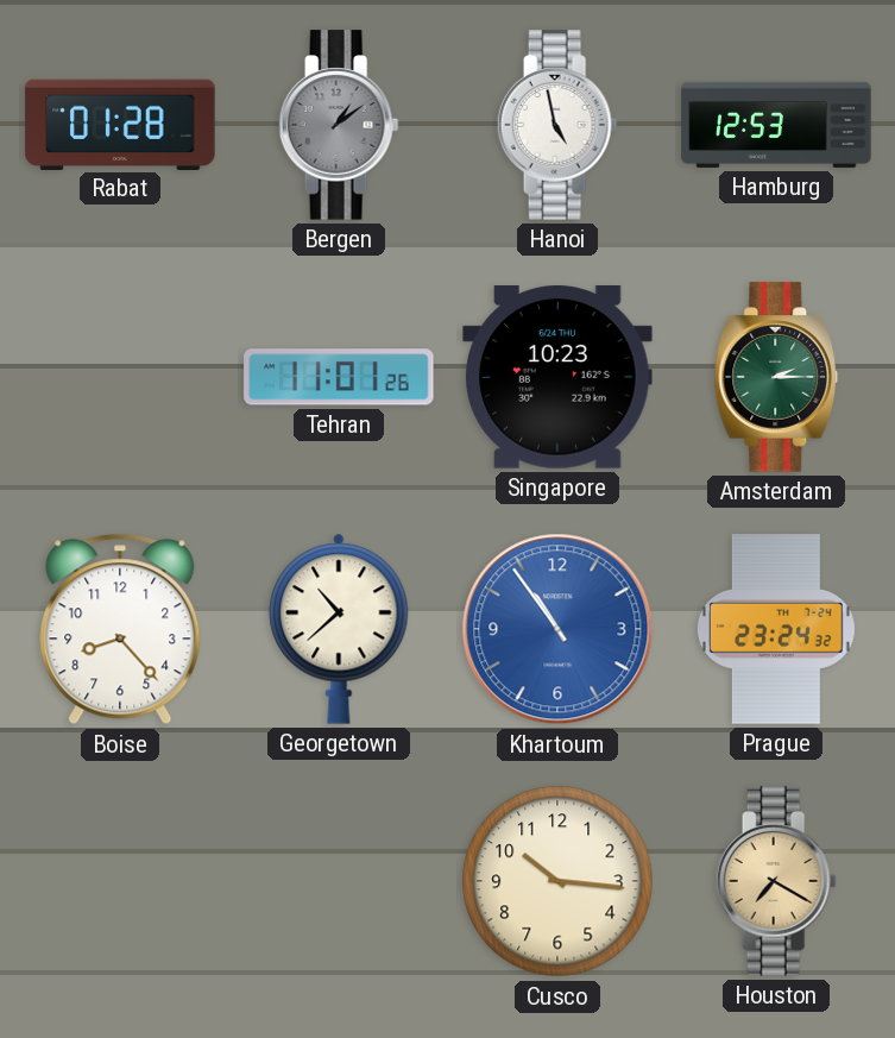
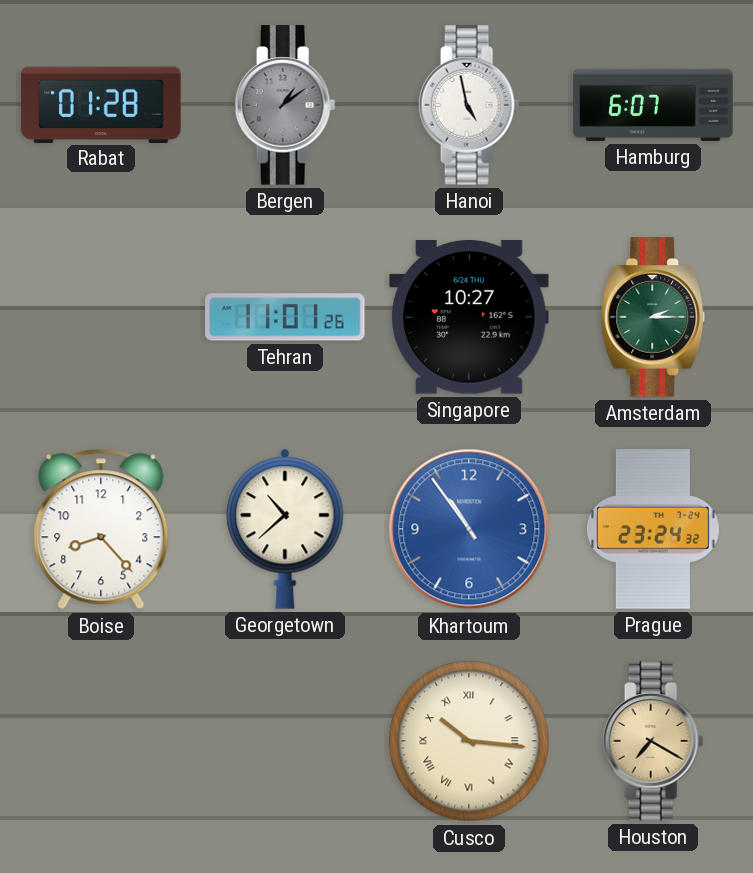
Hamburg: 12:53 -> 6:07
Singapore: 10:23 -> 10:27
Cusco numerals: Arabic -> Roman
